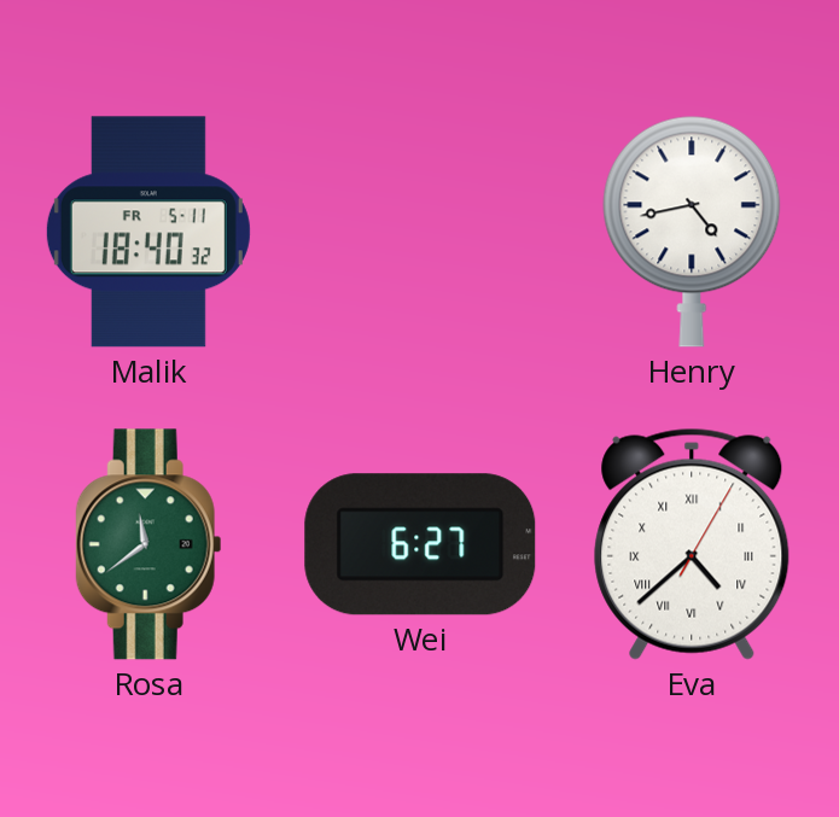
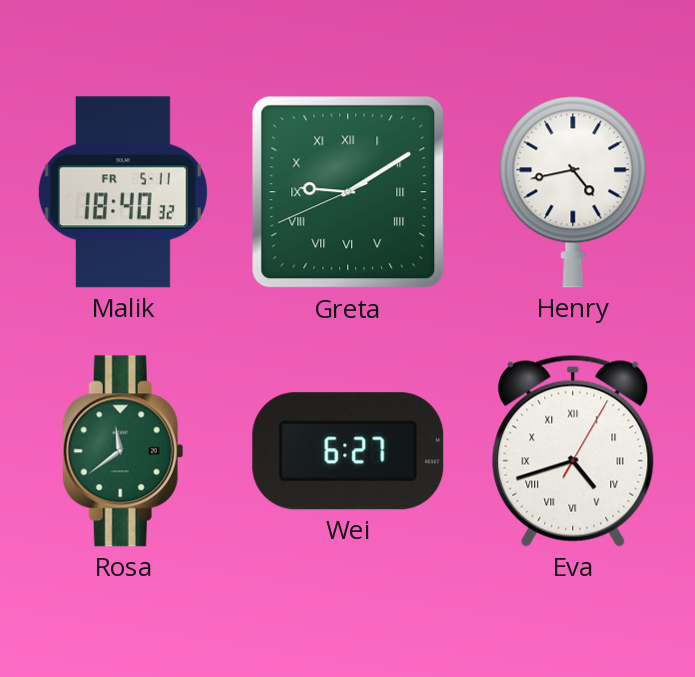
Greta: none -> 9:09
Eva: 4:38 -> 4:42
